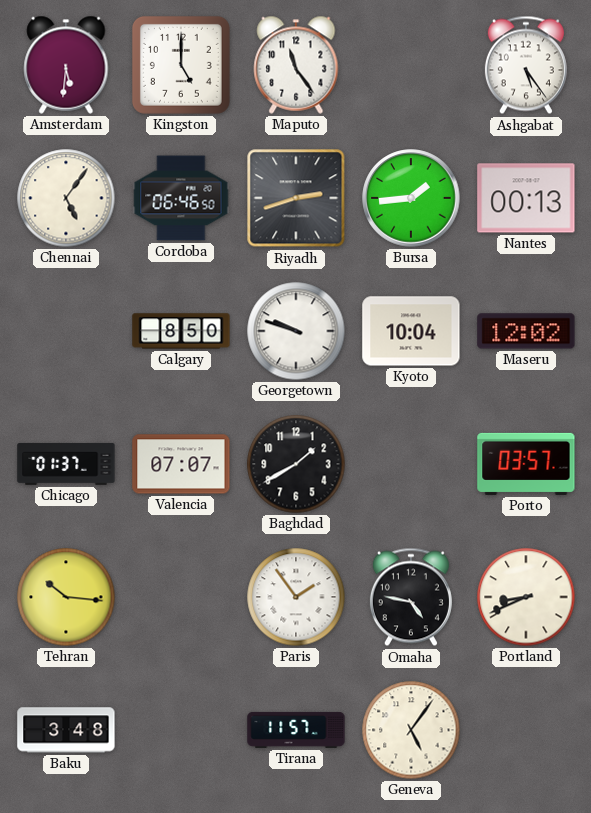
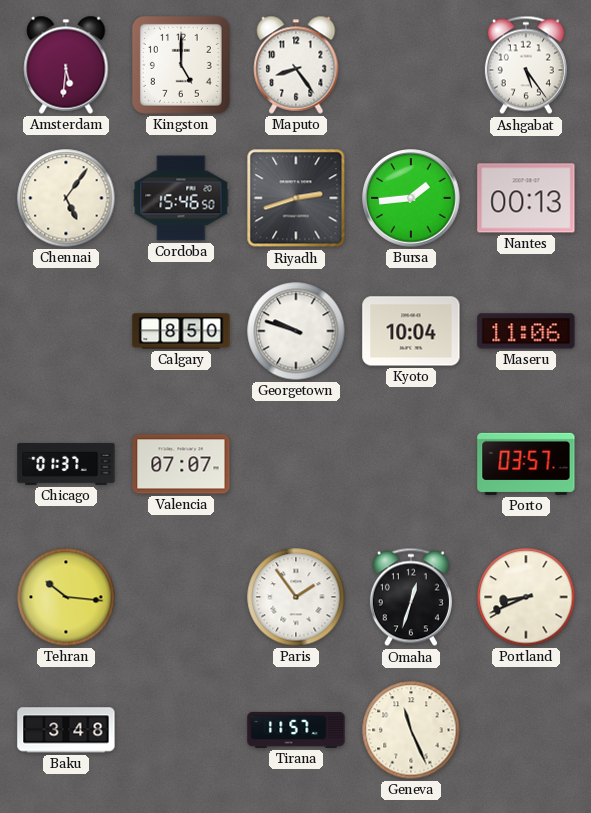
Maputo: 11:24 -> 8:24
Cordoba: 06:46 -> 15:46
Maseru: 12:02 -> 11:06
Baghdad: 1:40 -> none
Omaha: 4:47 -> 12:33
Geneva: 5:06 -> 11:26
